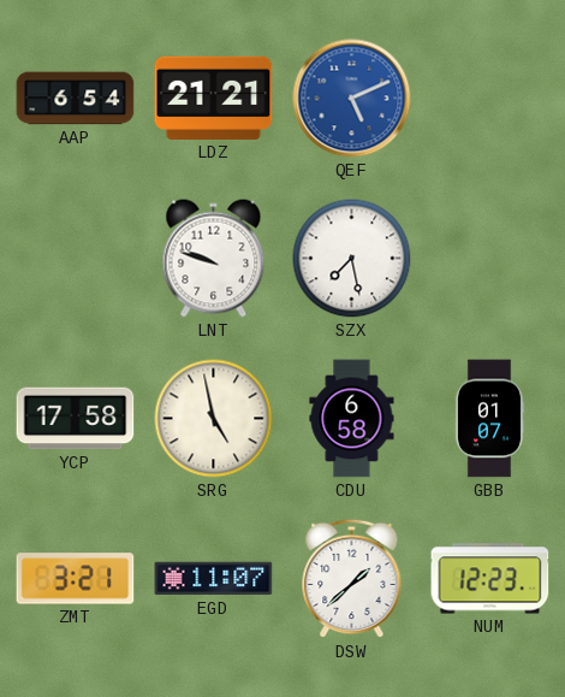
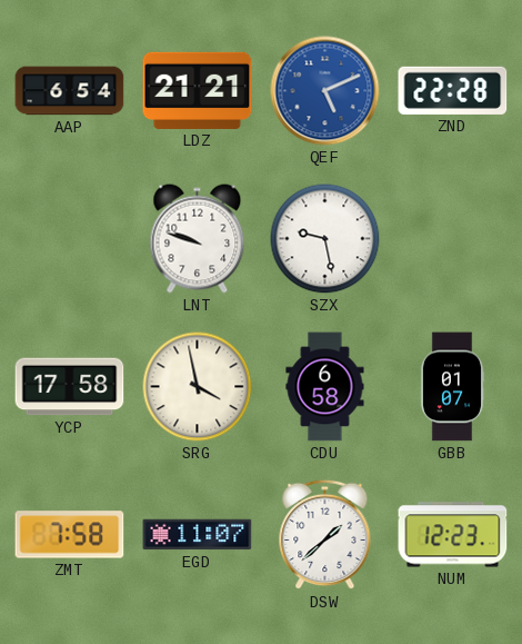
ZND: none -> 22:28
SZX: 7:28 -> 9:28
SRG: 4:58 -> 3:58
ZMT: 3:21 -> 7:58
